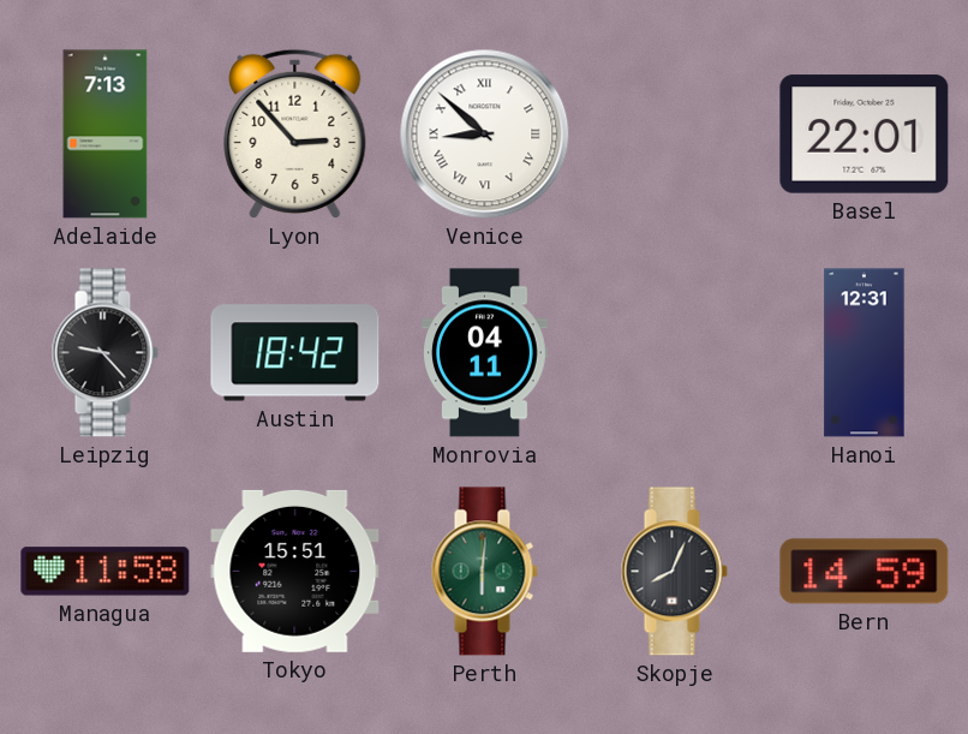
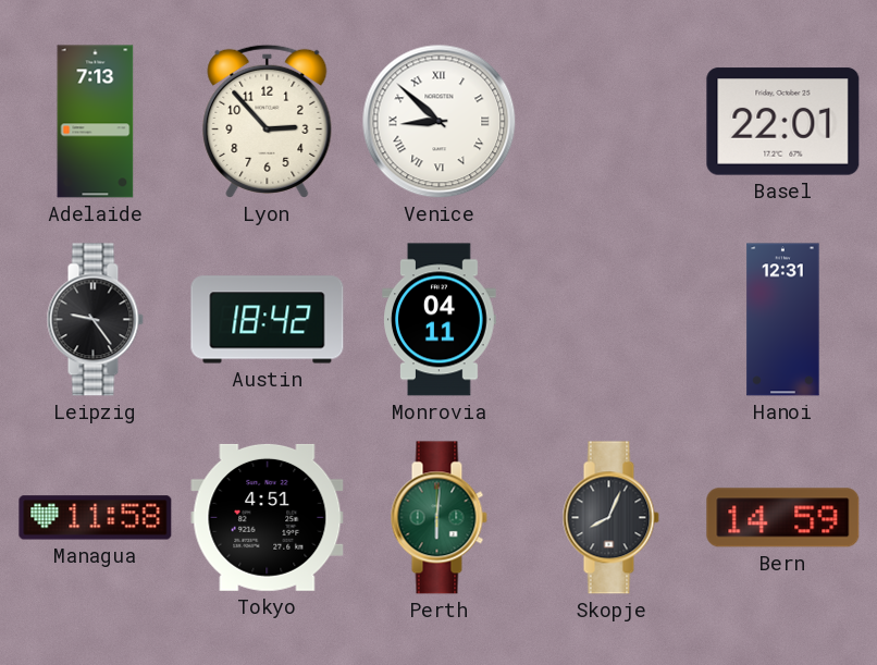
Leipzig: 9:23 -> 9:24
Tokyo: 15:51 -> 4:51
